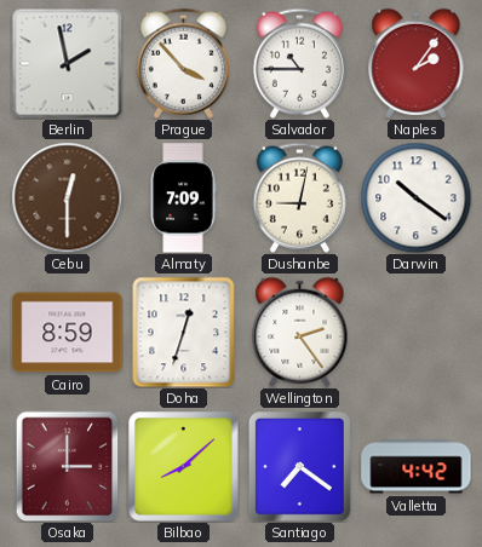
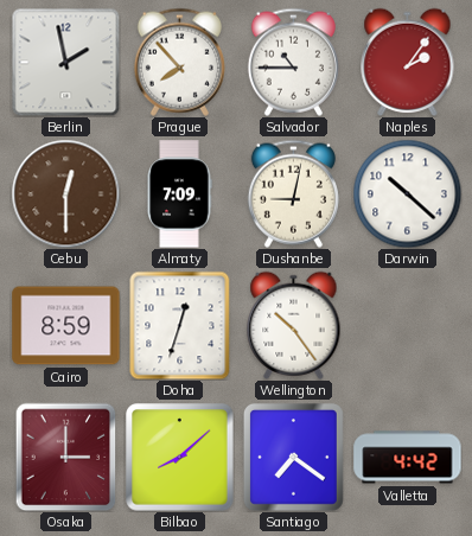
Prague: 3:53 -> 7:53
Darwin: 10:21 -> 10:22
Wellington: 2:24 -> 10:24
